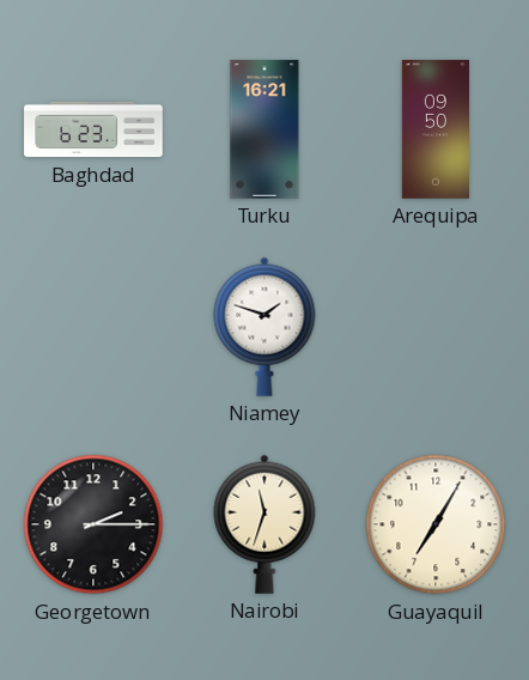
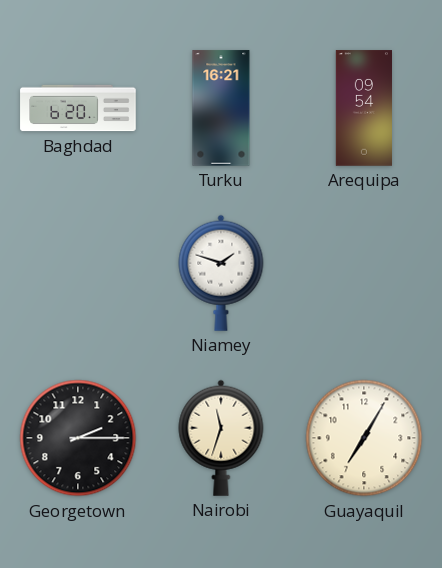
Baghdad: 6:23 -> 6:20
Arequipa: 09:50 -> 09:54
